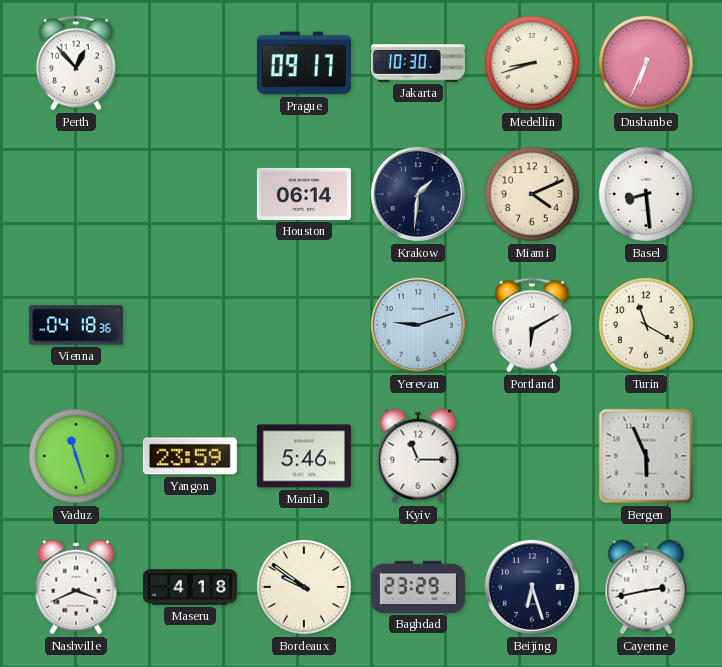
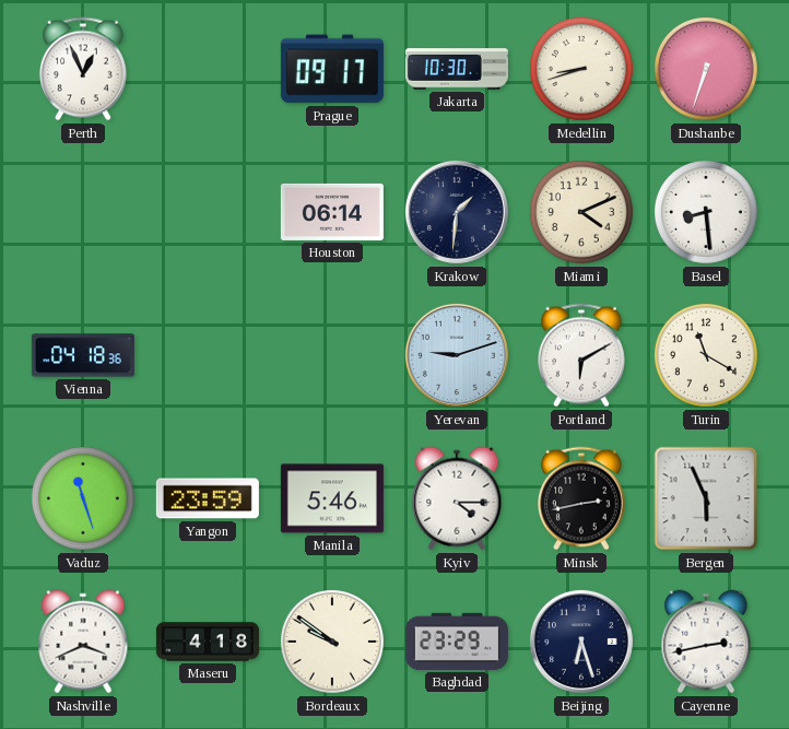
Perth: 12:53 -> 12:56
Dushanbe: 6:34 -> 6:33
Kyiv: 11:15 -> 4:15
Minsk: none -> 2:43
